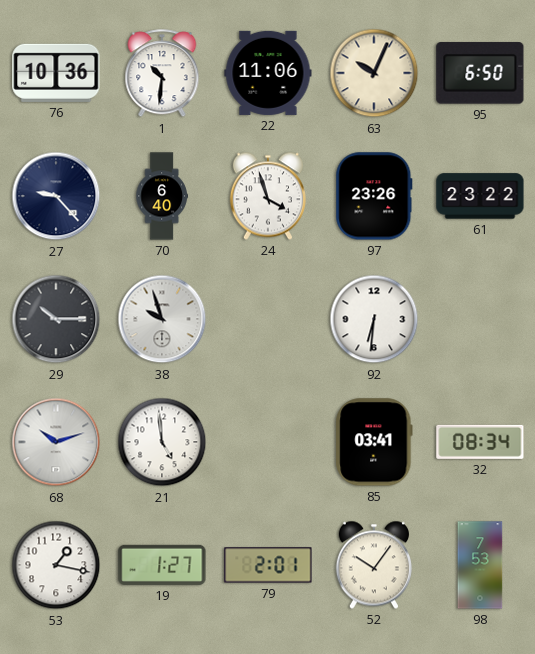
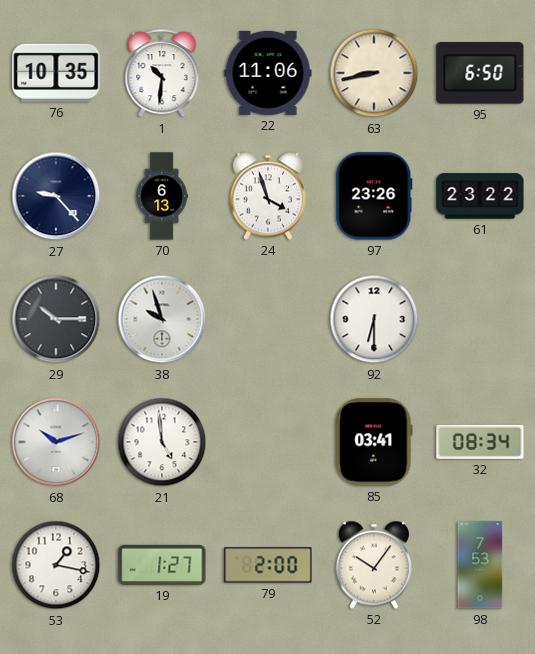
76: 10:36 -> 10:35
63: 10:04 -> 8:43
70: 6:40 -> 6:13
92: 6:31 -> 6:30
79: 2:01 -> 2:00
